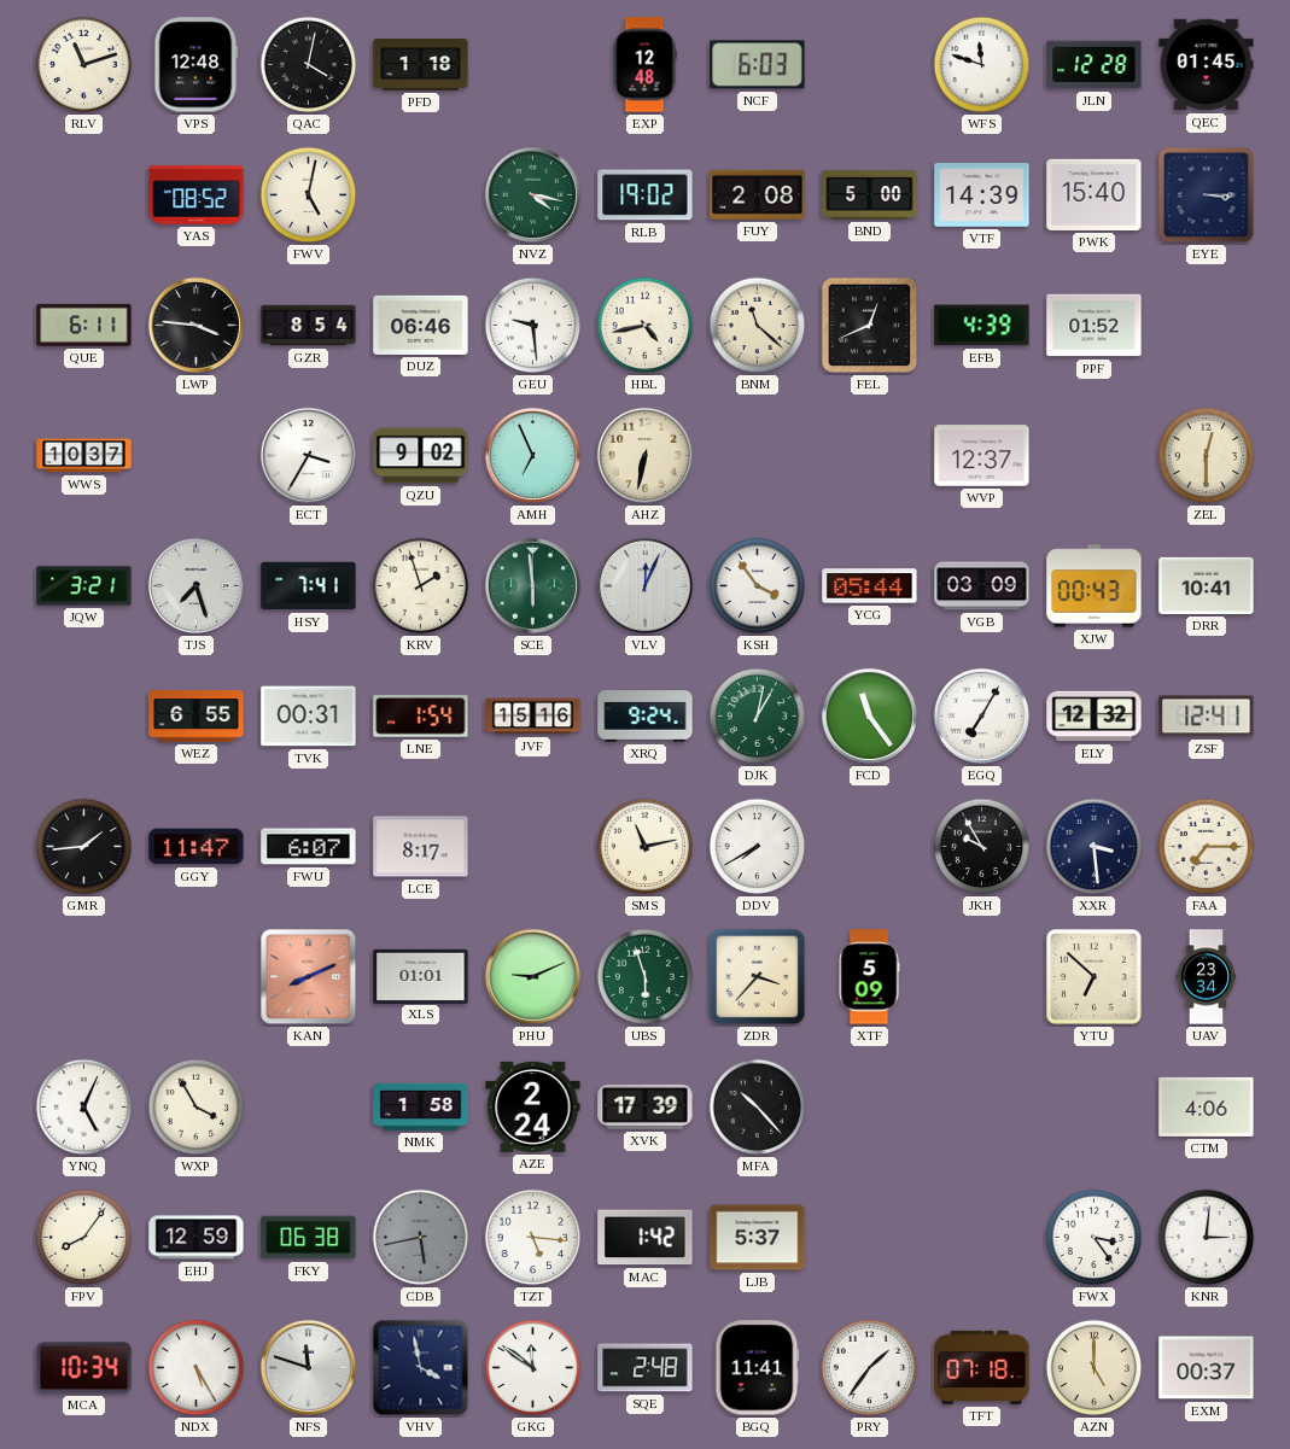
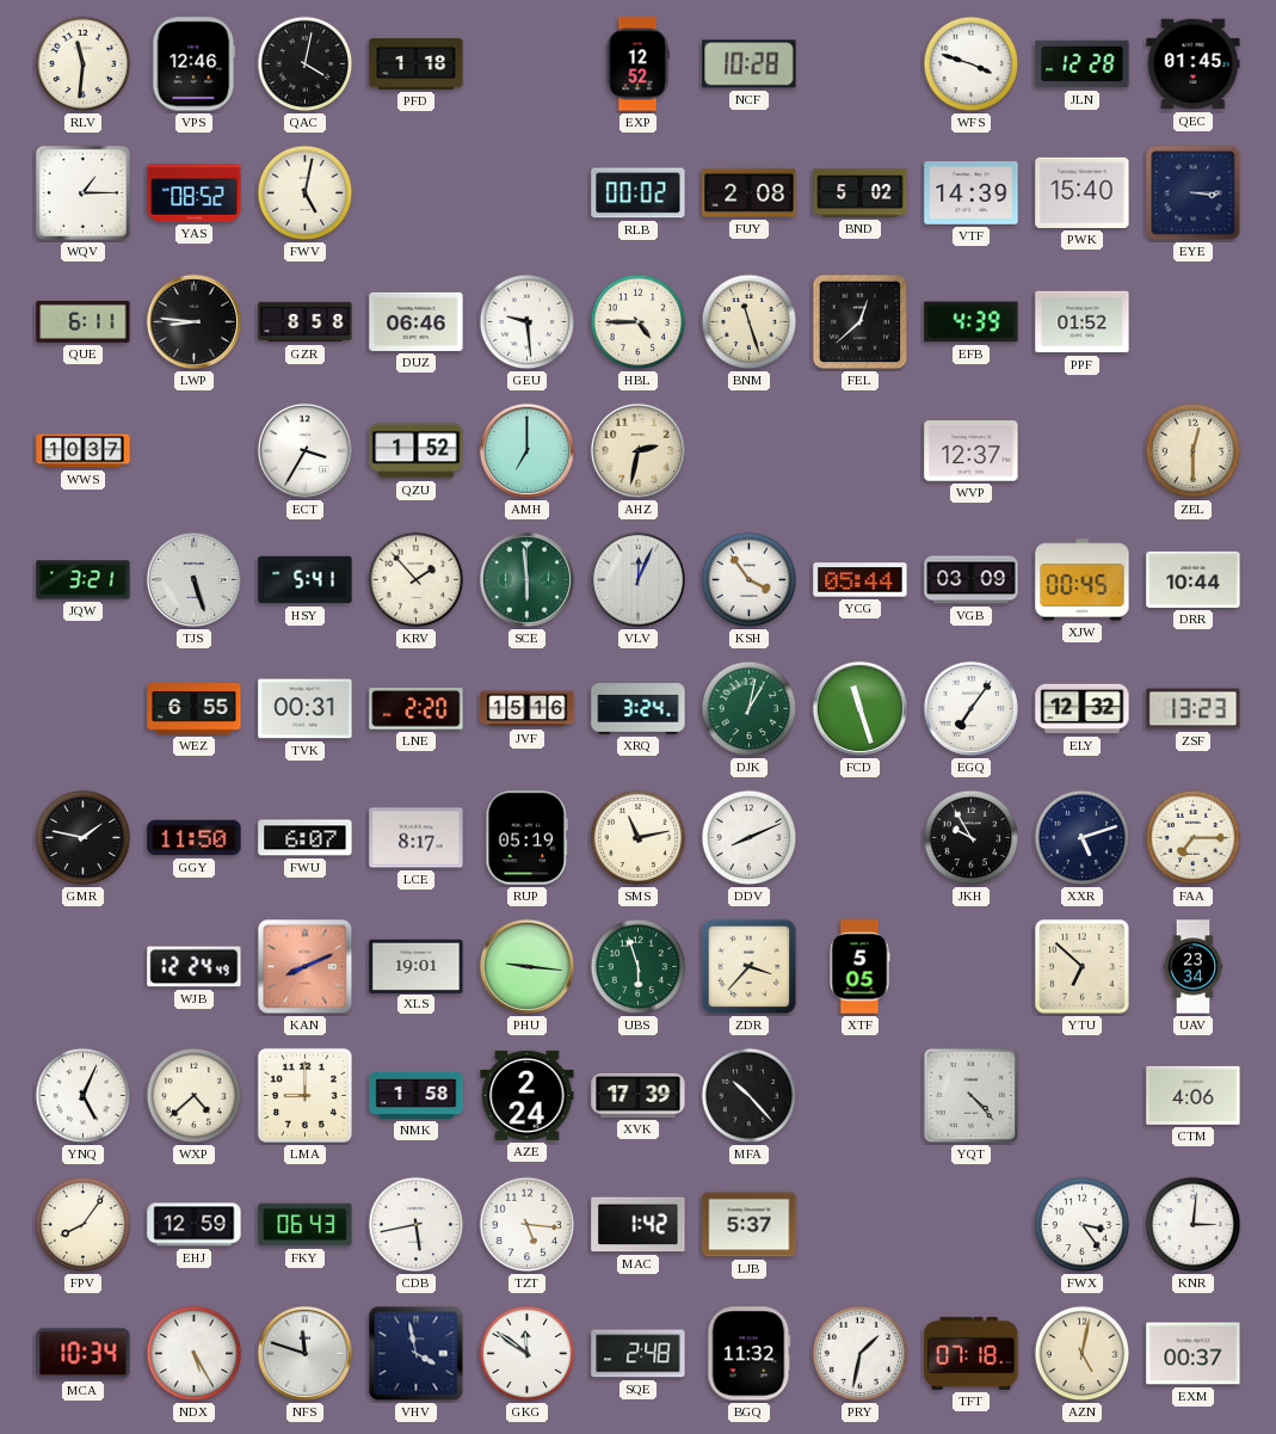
RLV: 11:12 -> 11:31
VPS: 12:48 -> 12:46
EXP: 12:48 -> 12:52
NCF: 6:03 -> 10:28
WFS: 11:48 -> 3:48
WQV: none -> 1:15
NVZ: 4:17 -> none
RLB: 19:02 -> 00:02
BND: 5:00 -> 5:02
LWP: 3:46 -> 8:46
GZR: 8:54 -> 8:58
HBL: 4:43 -> 4:45
BNM: 11:22 -> 11:27
FEL: 12:41 -> 12:38
QZU: 9:02 -> 1:52
AMH: 6:56 -> 7:00
AHZ: 6:32 -> 2:32
TJS: 7:27 -> 5:27
HSY: 7:41 -> 5:41
KRV: 1:57 -> 1:53
XJW: 00:43 -> 00:45
DRR: 10:41 -> 10:44
LNE: 1:54 -> 2:20
XRQ: 9:24 -> 3:24
FCD: 11:24 -> 11:27
EGQ: 7:05 -> 7:06
ZSF: 12:41 -> 13:23
GMR: 1:44 -> 1:47
GGY: 11:47 -> 11:50
RUP: none -> 05:19
DDV: 7:40 -> 8:11
XXR: 3:29 -> 5:12
WJB: none -> 12:24
XLS: 01:01 -> 19:01
PHU: 9:11 -> 9:16
XTF: 5:09 -> 5:05
WXP: 3:55 -> 4:38
LMA: none -> 9:00
YQT: none -> 4:23
FKY: 06:38 -> 06:43
CDB dial: grey -> white
BGQ: 11:41 -> 11:32
PRY: 1:36 -> 1:32
AZN: 5:00 -> 5:02
